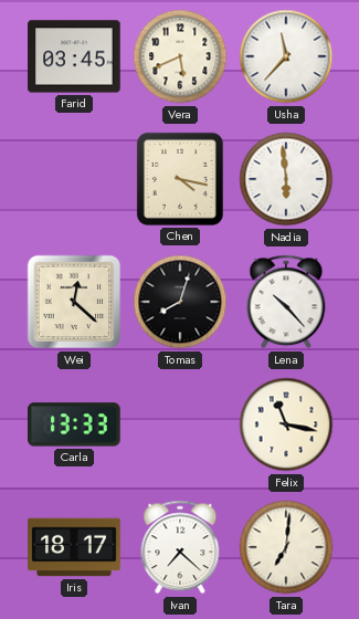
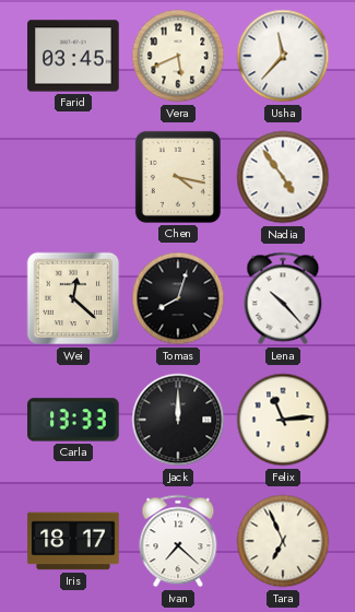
Nadia: 5:59 -> 4:54
Jack: none -> 12:00
Felix: 11:17 -> 11:14
Tara: 7:01 -> 6:56
